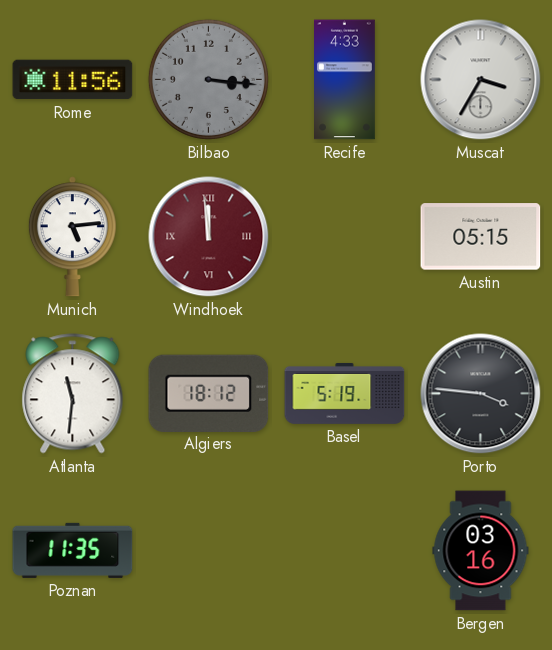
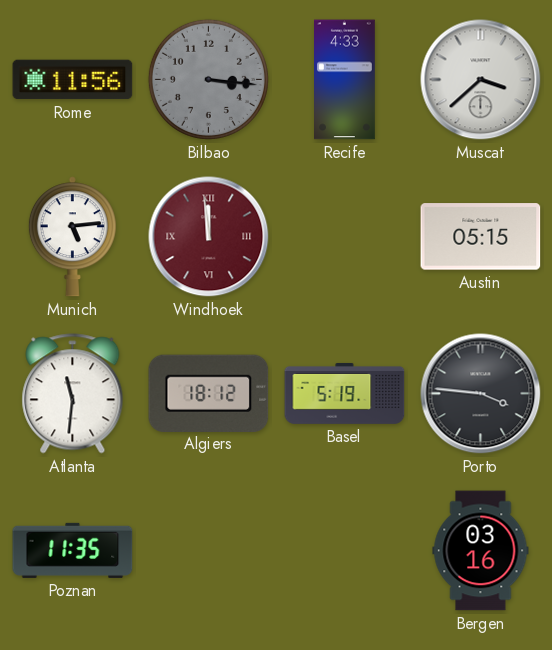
Muscat: 3:35 -> 3:38
